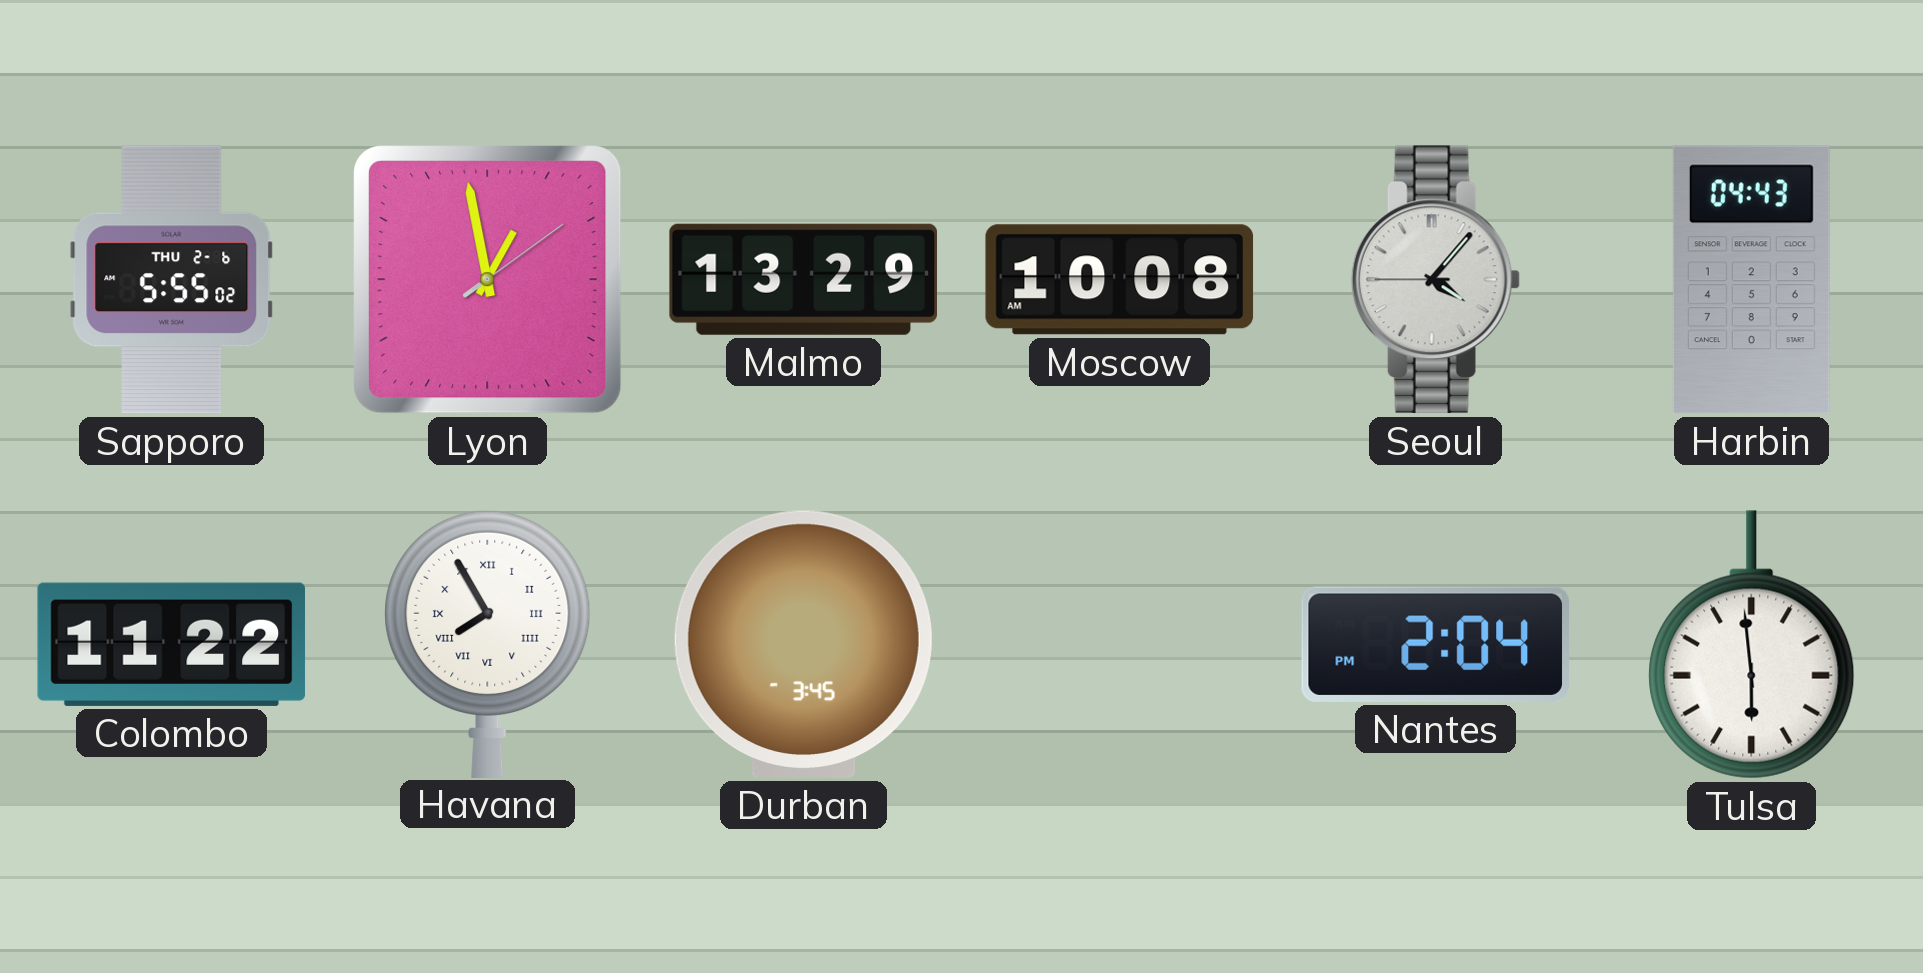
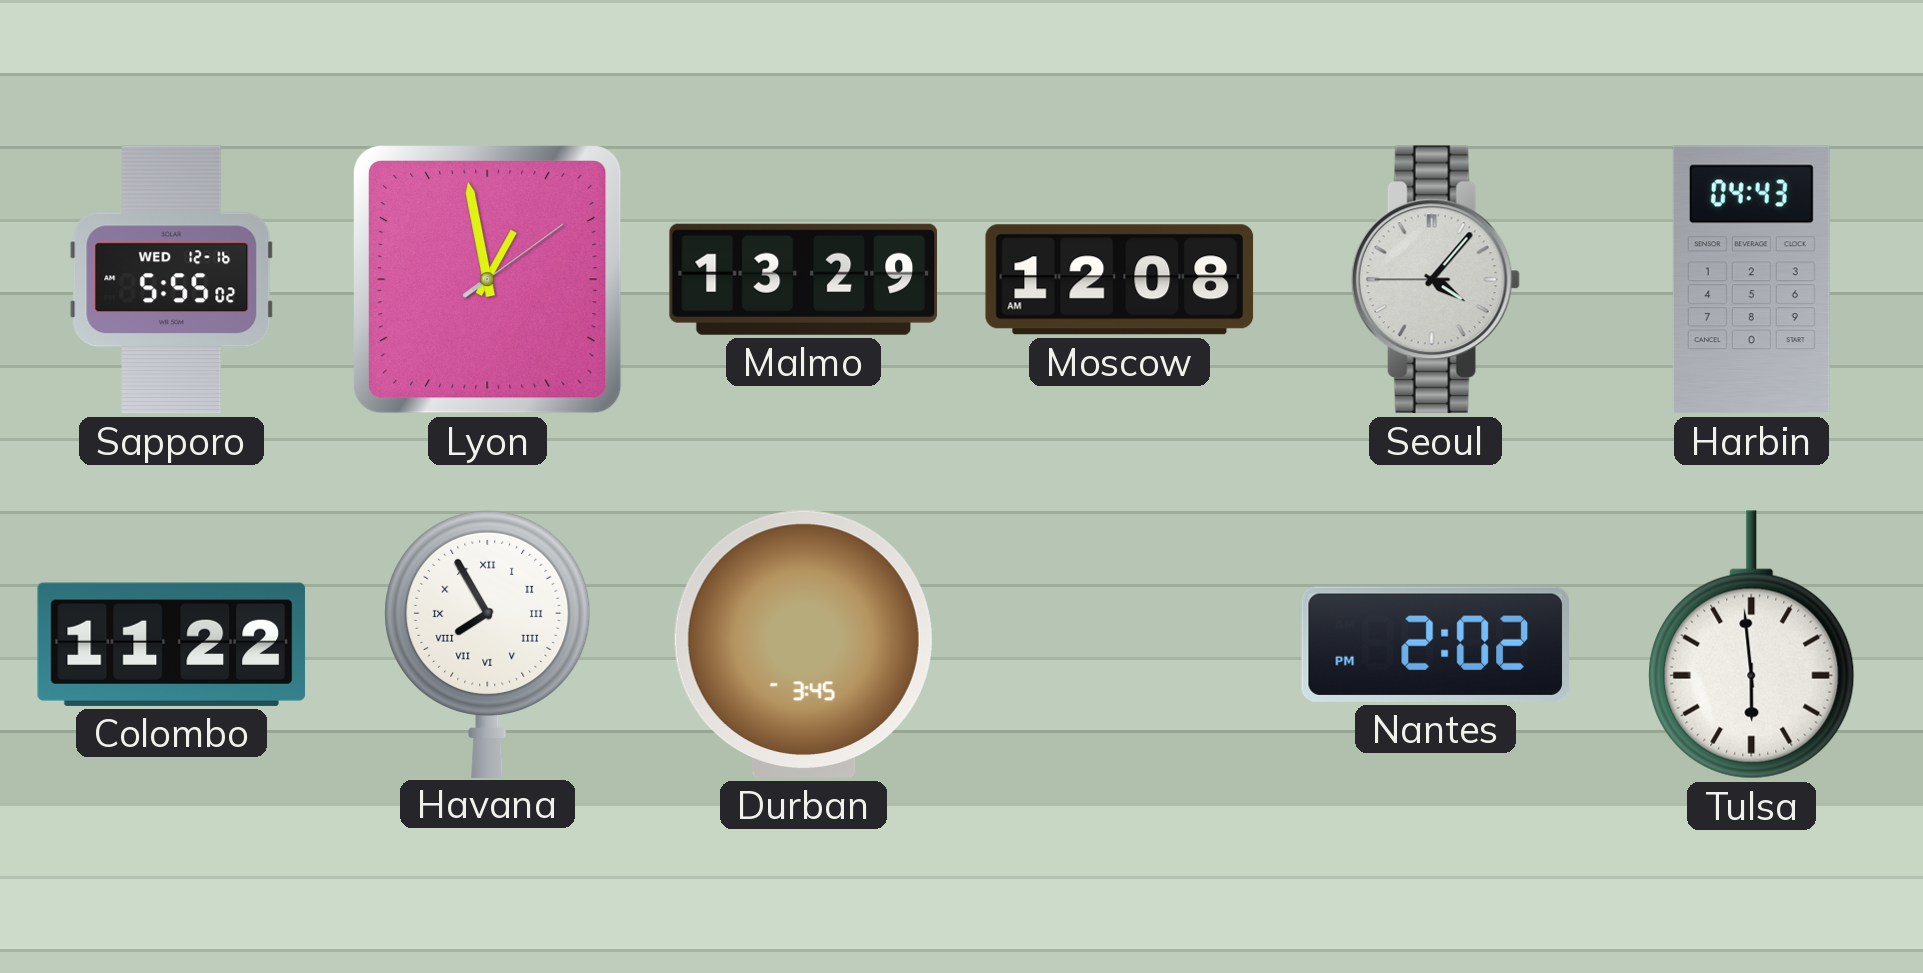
Sapporo date: THU 2-6 -> WED 12-16
Moscow: 10:08 -> 12:08
Nantes: 2:04 -> 2:02
